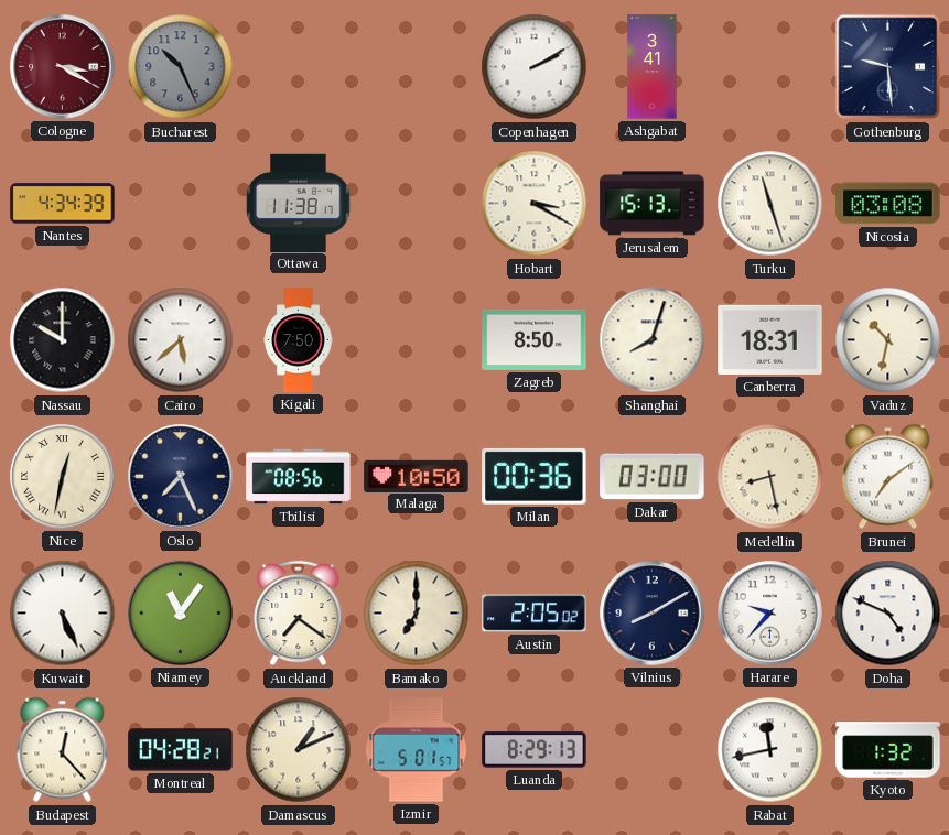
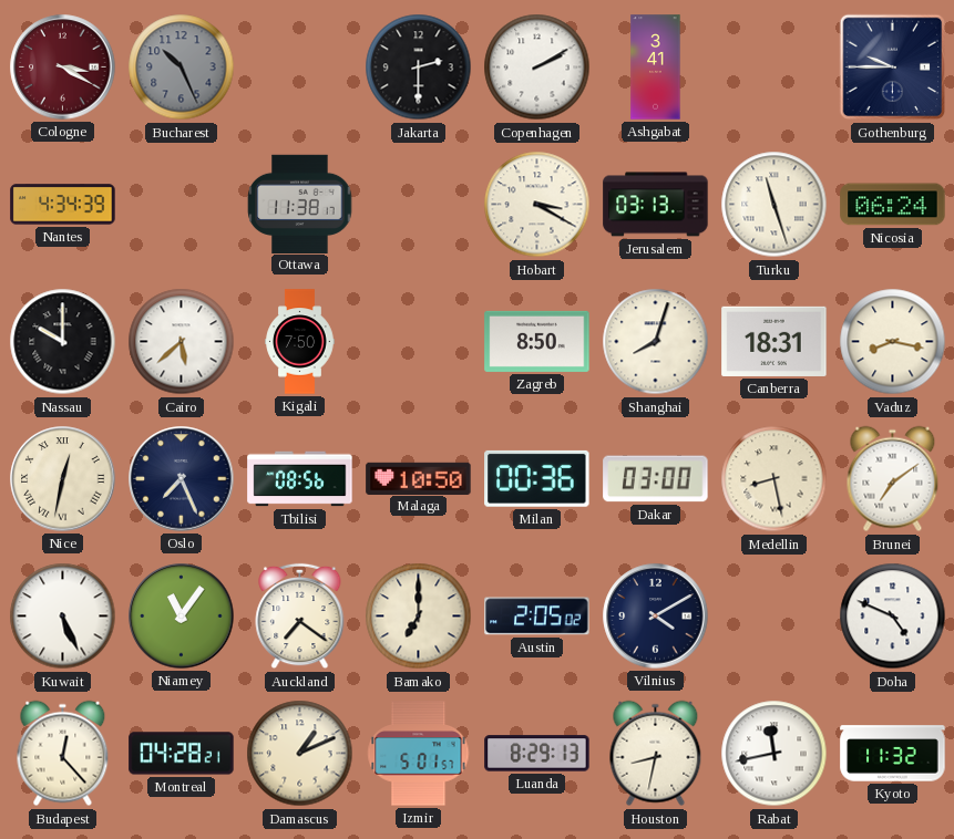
Jakarta: none -> 2:30
Gothenburg: 9:29 -> 9:45
Jerusalem: 15:13 -> 03:13
Nicosia: 03:08 -> 06:24
Vaduz: 10:32 -> 8:17
Vilnius: 8:10 -> 4:10
Harare: 9:37 -> none
Houston: none -> 8:32
Kyoto: 1:32 -> 11:32
